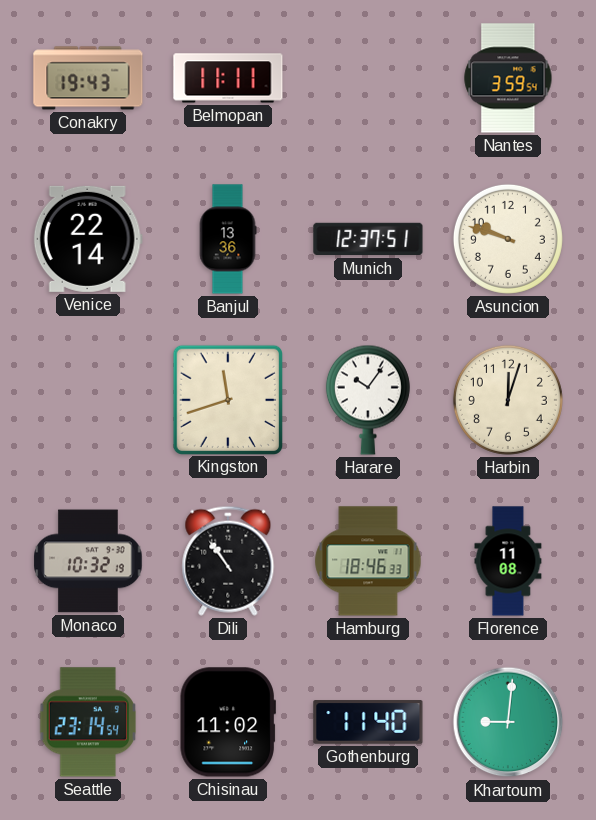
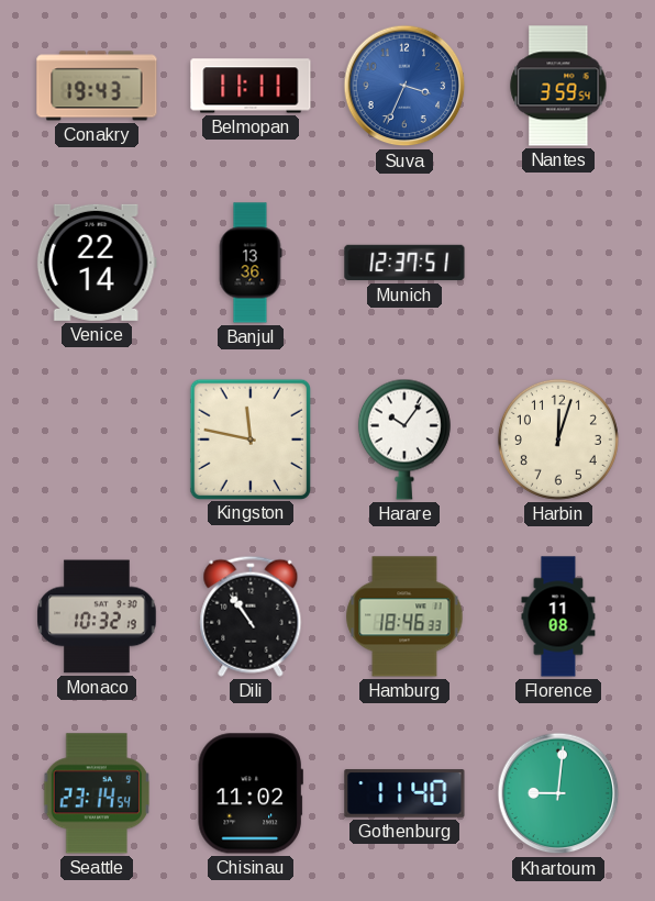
Suva: none -> 3:34
Asuncion: 9:48 -> none
Kingston: 11:42 -> 11:47
